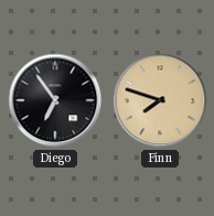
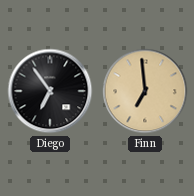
Finn: 7:48 -> 6:59
